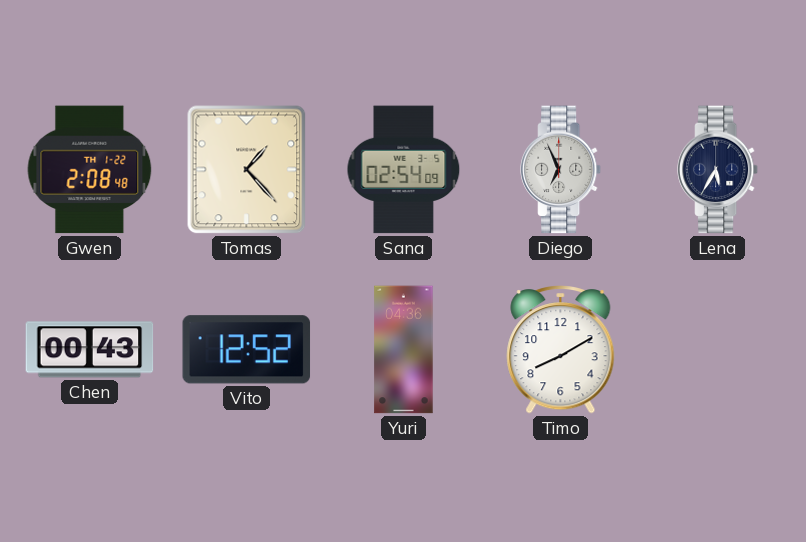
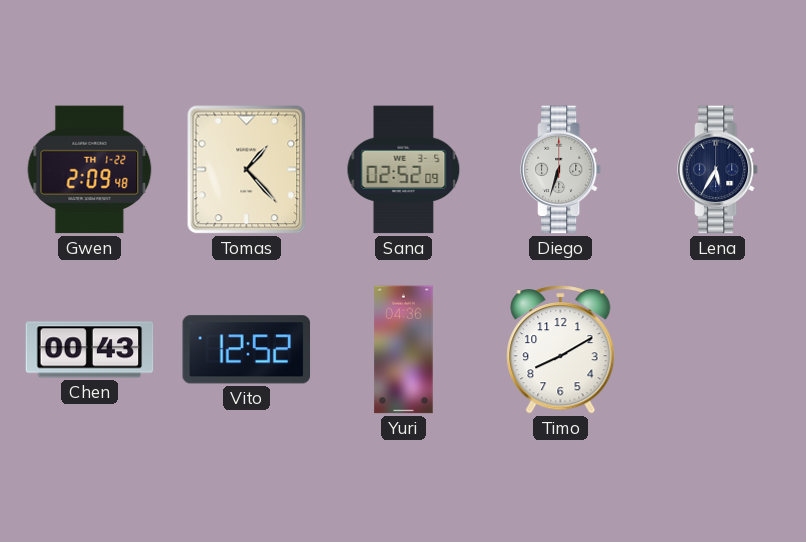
Gwen: 2:08 -> 2:09
Sana: 02:54 -> 02:52
Diego: 6:56 -> 6:33
